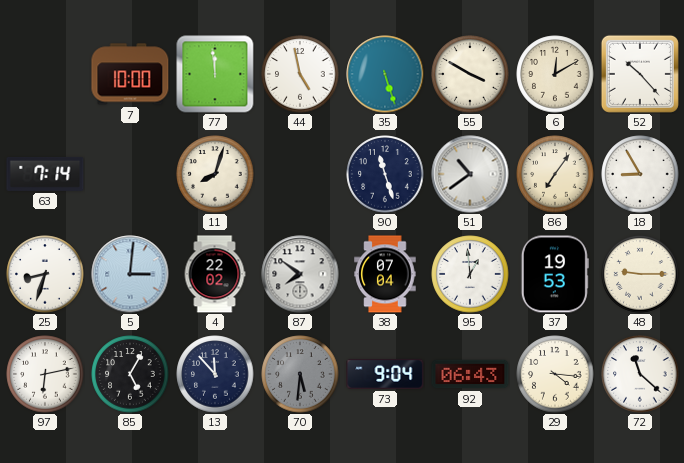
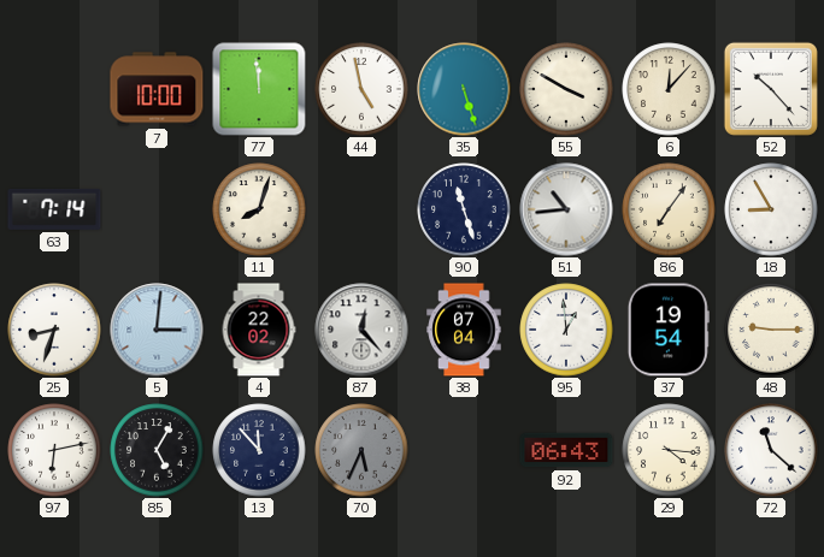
6: 12:10 -> 12:07
51: 10:39 -> 10:44
87: 7:51 -> 12:23
37: 19:53 -> 19:54
70: 5:31 -> 5:34
73: 9:04 -> none
